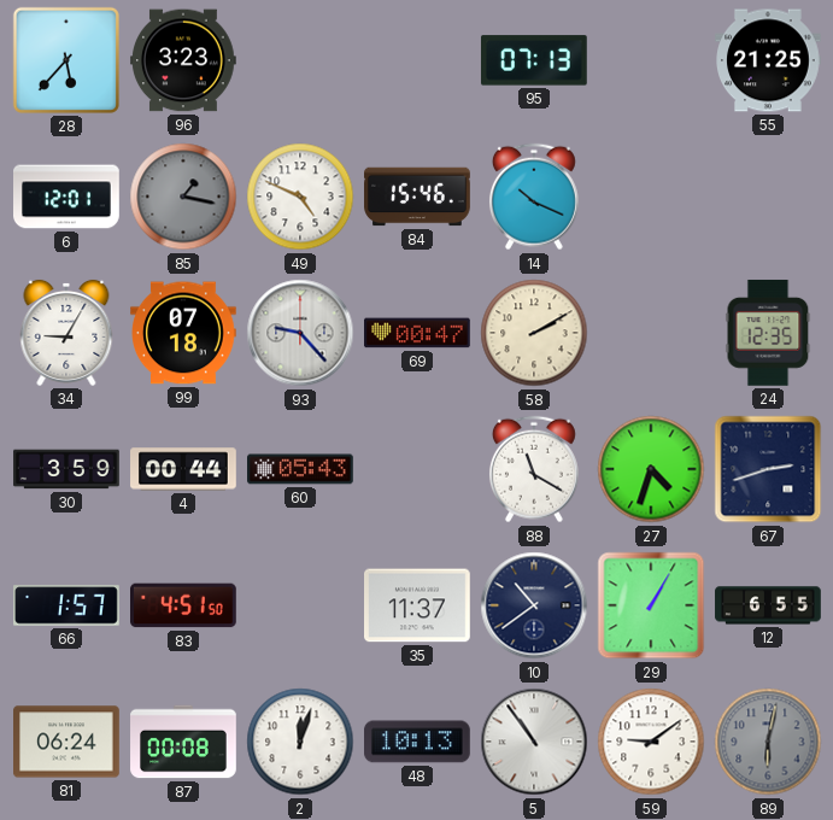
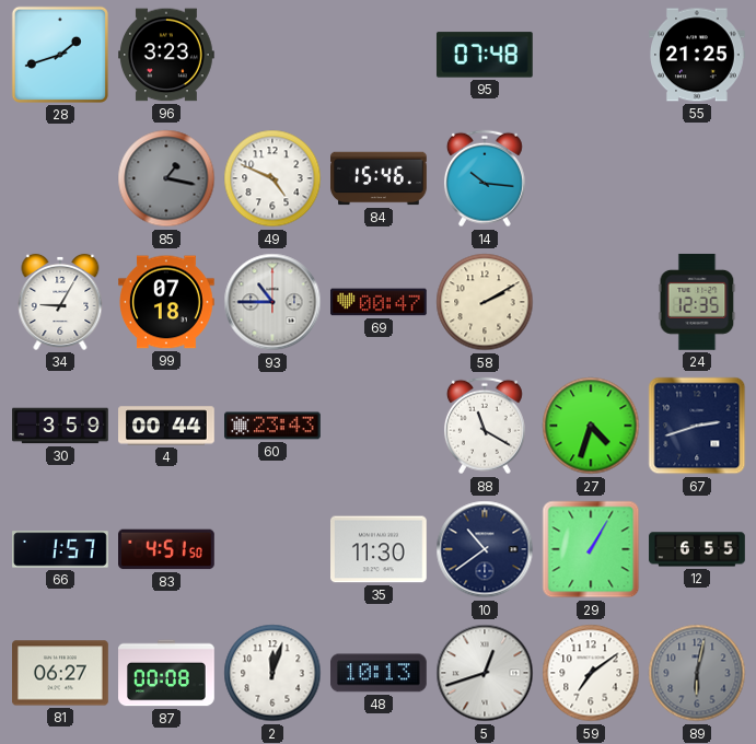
28: 5:37 -> 1:42
95: 07:13 -> 07:48
6: 12:01 -> none
14: 10:19 -> 10:16
93: 9:23 -> 10:45
60: 05:43 -> 23:43
35: 11:37 -> 11:30
81: 06:24 -> 06:27
5: 10:54 -> 12:42
59: 9:09 -> 7:09
